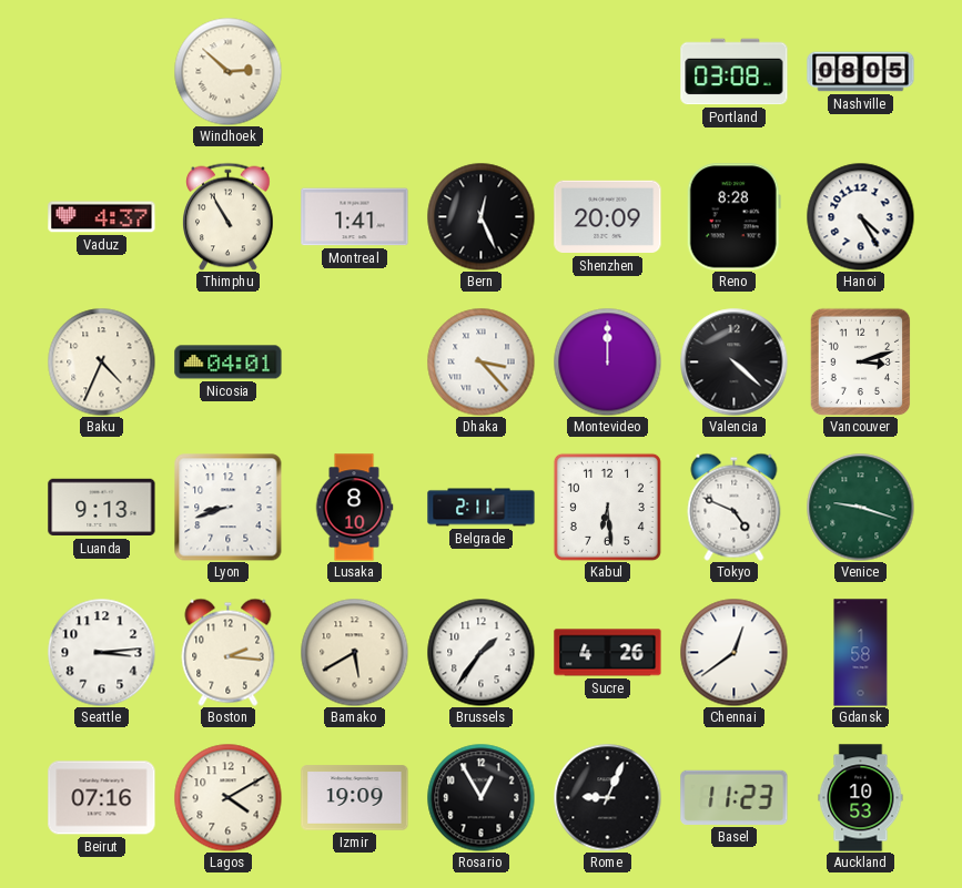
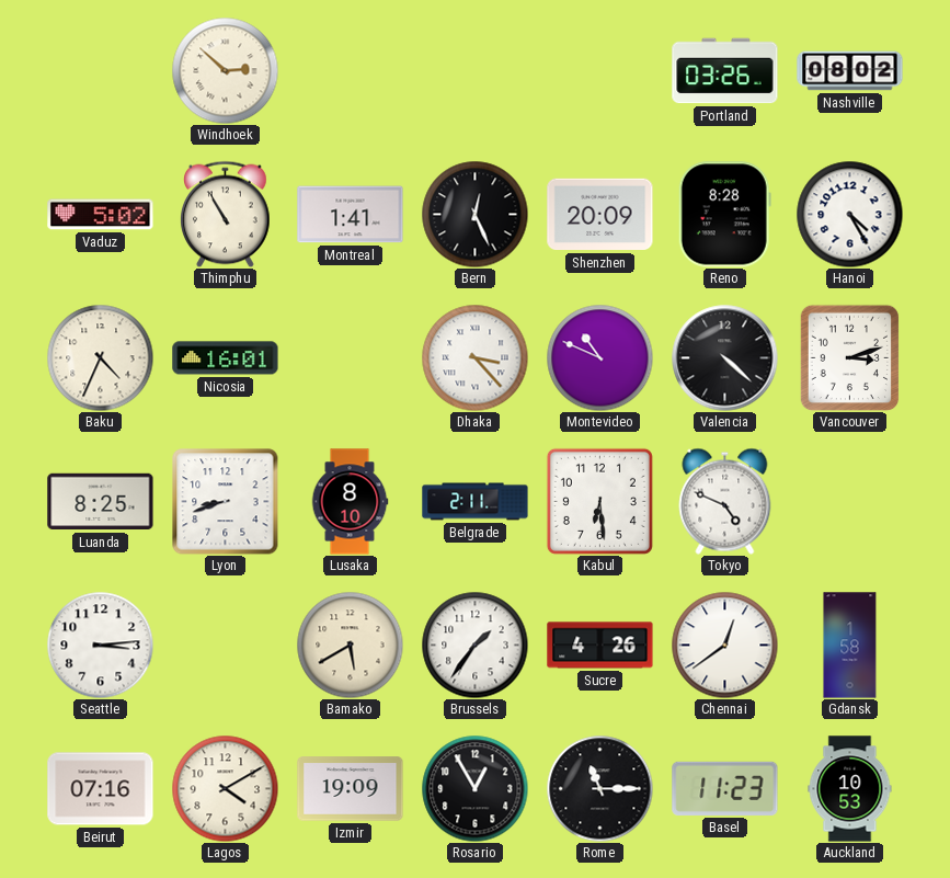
Portland: 03:08 -> 03:26
Nashville: 08:05 -> 08:02
Vaduz: 4:37 -> 5:02
Nicosia: 04:01 -> 16:01
Montevideo: 12:00 -> 10:49
Luanda: 9:13 -> 8:25
Venice: 9:18 -> none
Boston: 2:16 -> none
Rome: 9:04 -> 11:15
